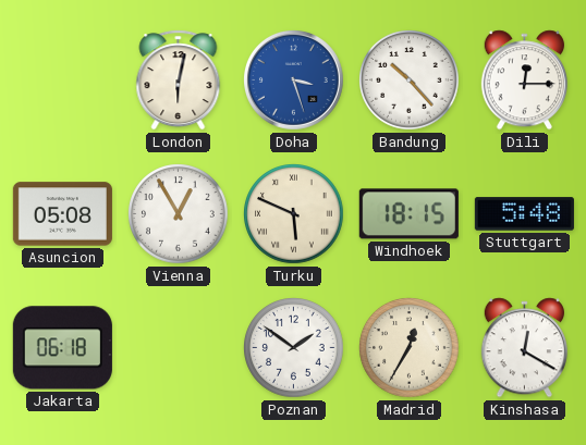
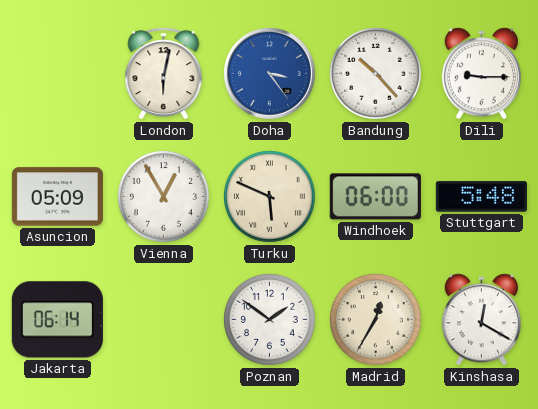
Doha: 3:27 -> 3:24
Dili: 12:15 -> 9:15
Asuncion: 05:08 -> 05:09
Windhoek: 18:15 -> 06:00
Jakarta: 06:18 -> 06:14
